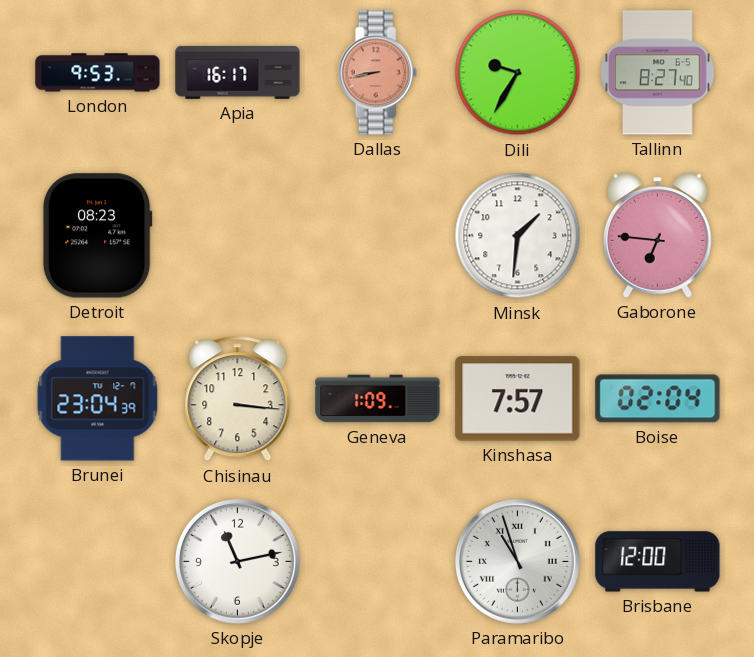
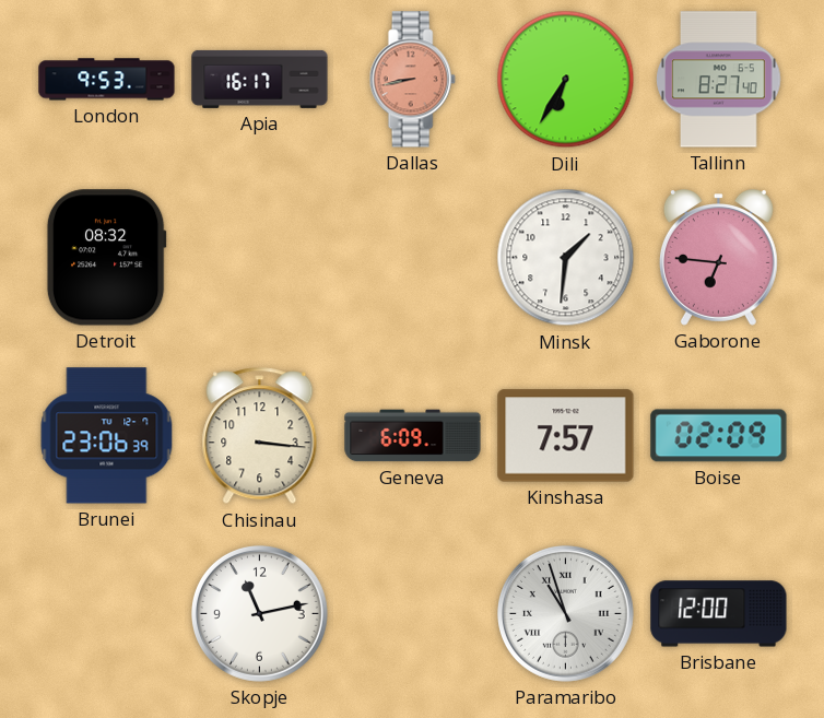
Dili: 9:35 -> 6:35
Detroit: 08:23 -> 08:32
Brunei: 23:04 -> 23:06
Geneva: 1:09 -> 6:09
Boise: 02:04 -> 02:09
